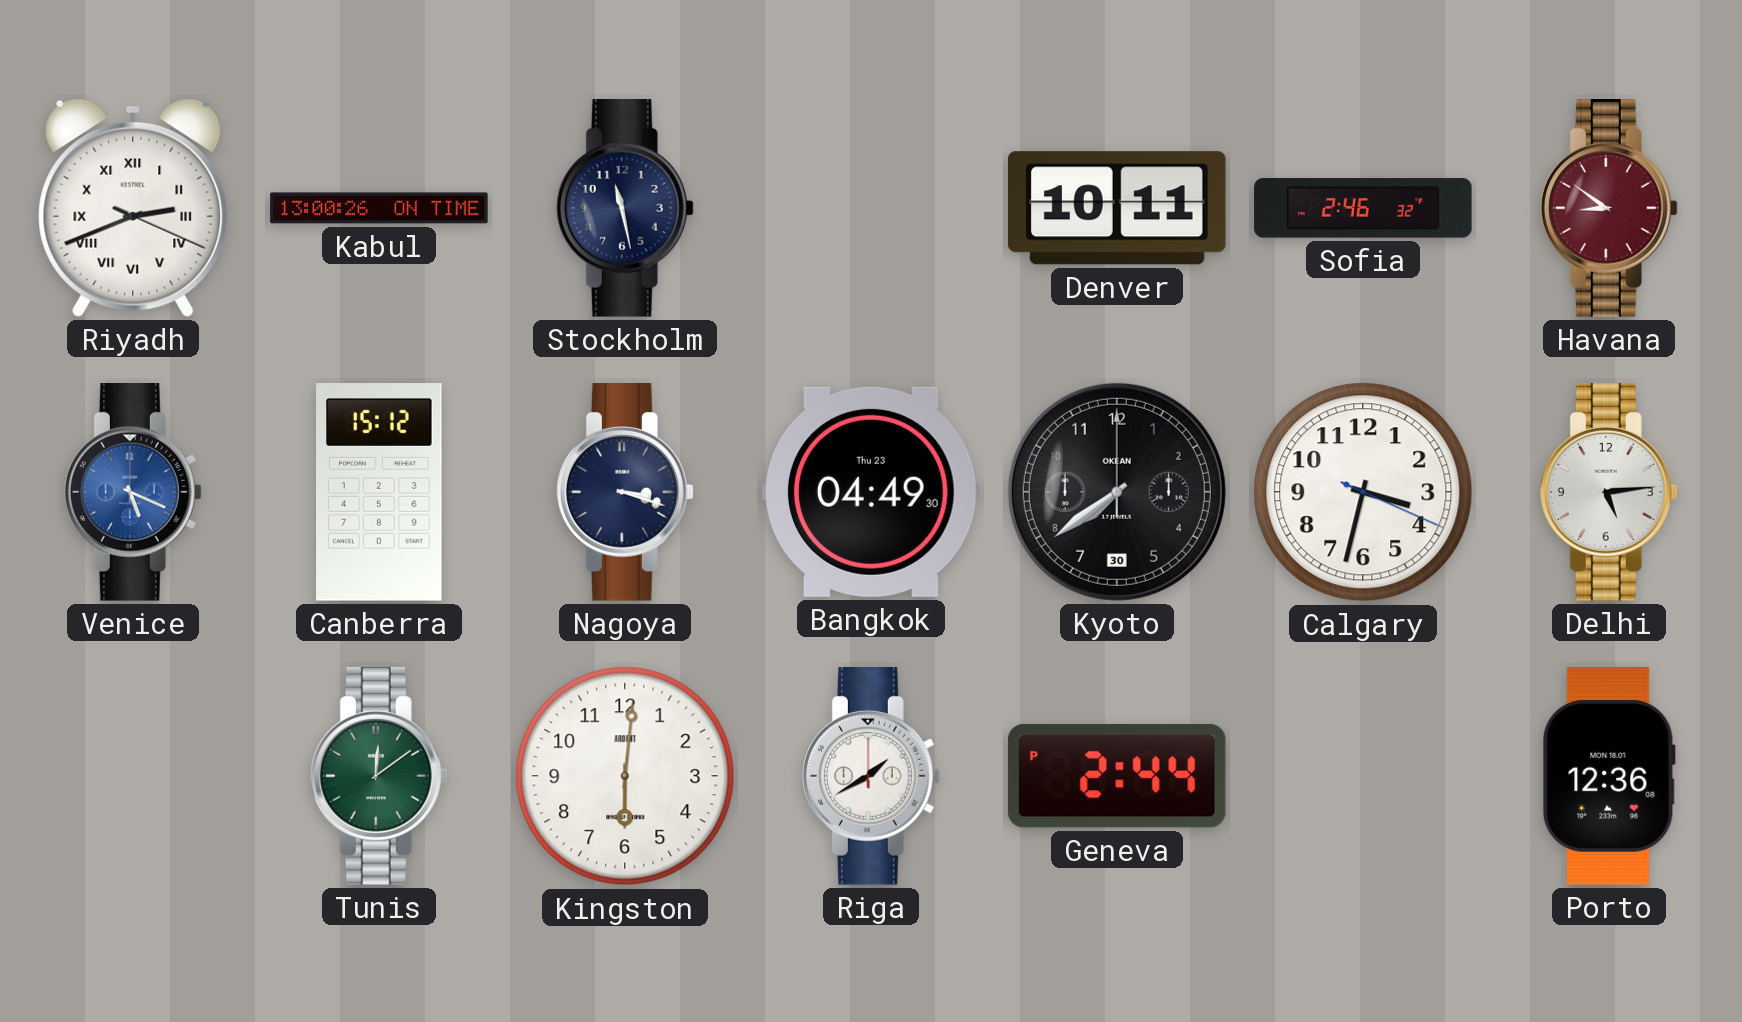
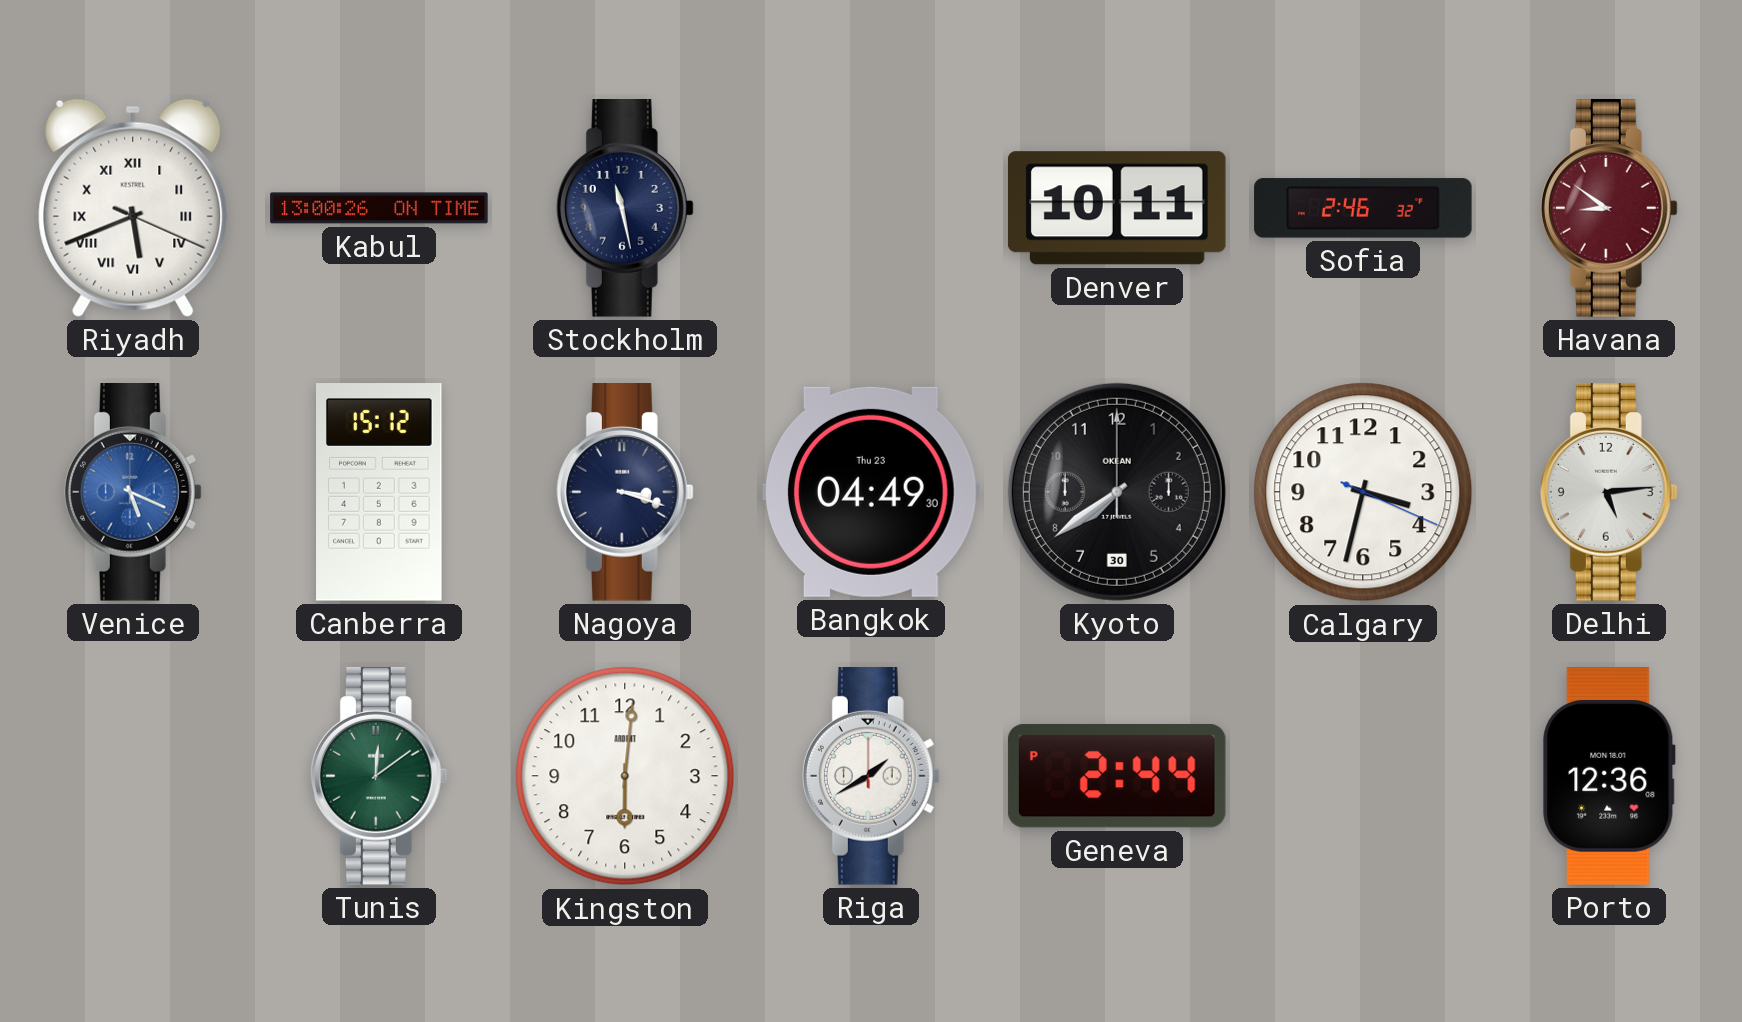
Riyadh: 2:41 -> 5:41
